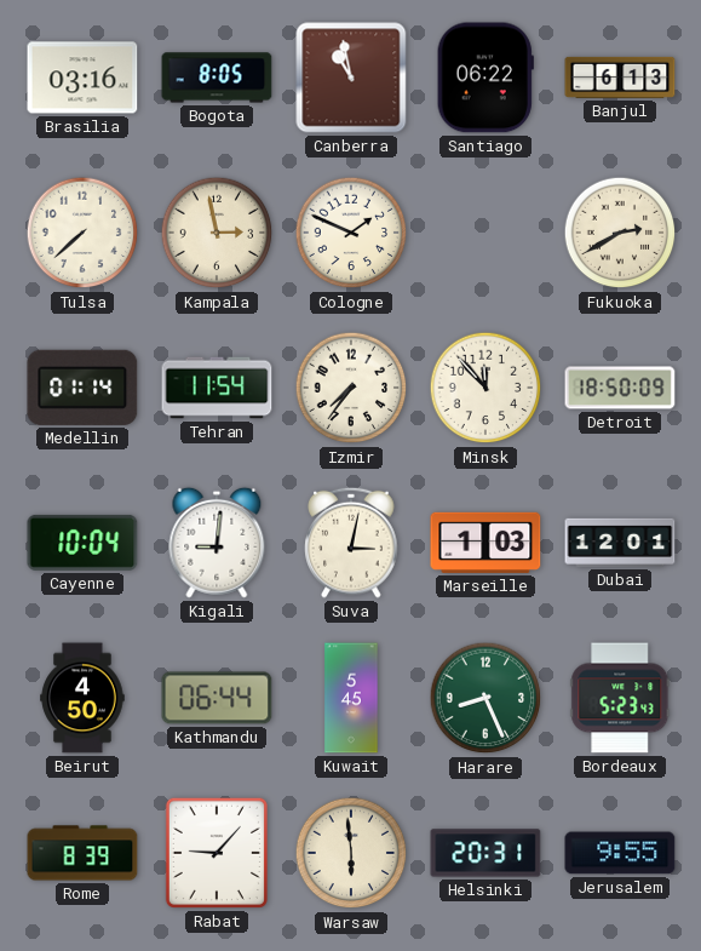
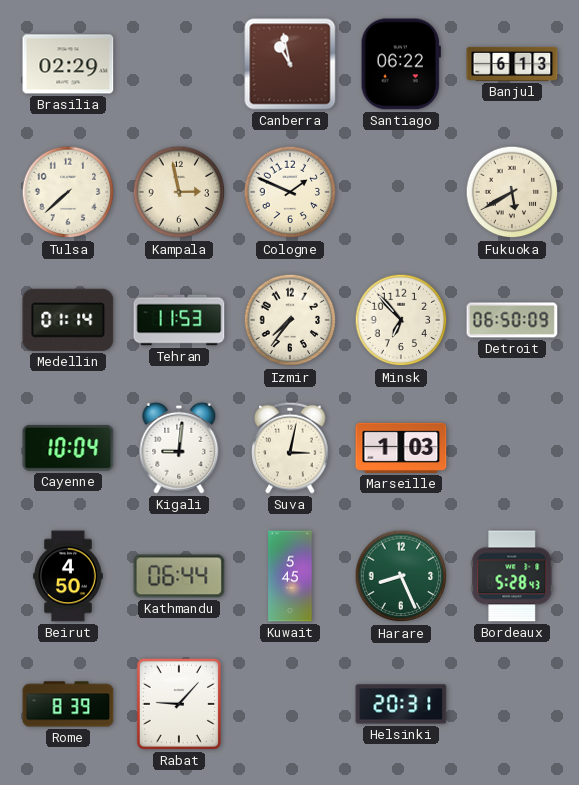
Brasilia: 03:16 -> 02:29
Bogota: 8:05 -> none
Fukuoka: 2:40 -> 5:40
Tehran: 11:54 -> 11:53
Minsk: 11:53 -> 6:53
Detroit: 18:50 -> 06:50
Dubai: 12:01 -> none
Bordeaux: 5:23 -> 5:28
Warsaw: 5:59 -> none
Jerusalem: 9:55 -> none
